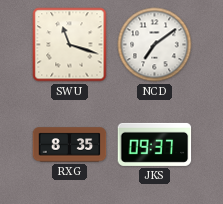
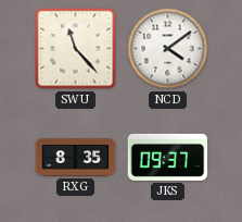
SWU: 11:18 -> 11:23
NCD: 7:09 -> 4:09
